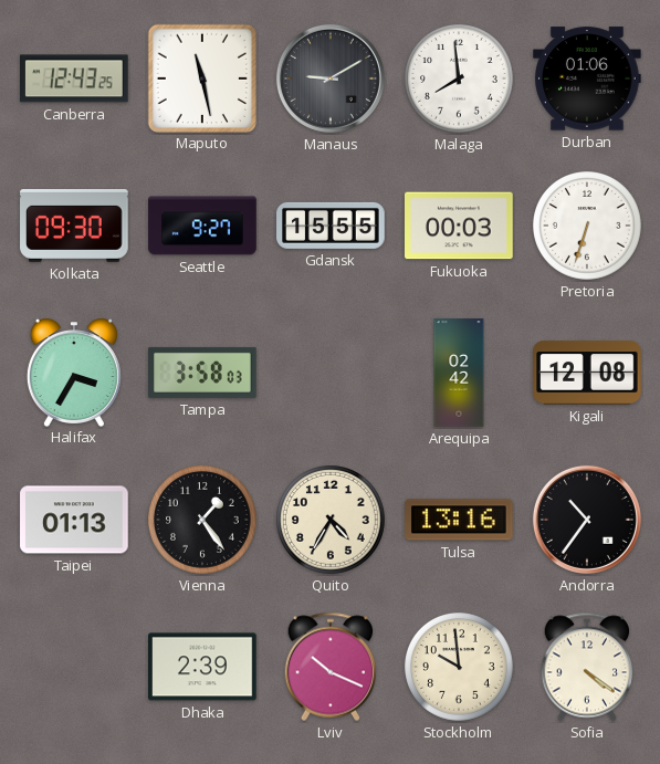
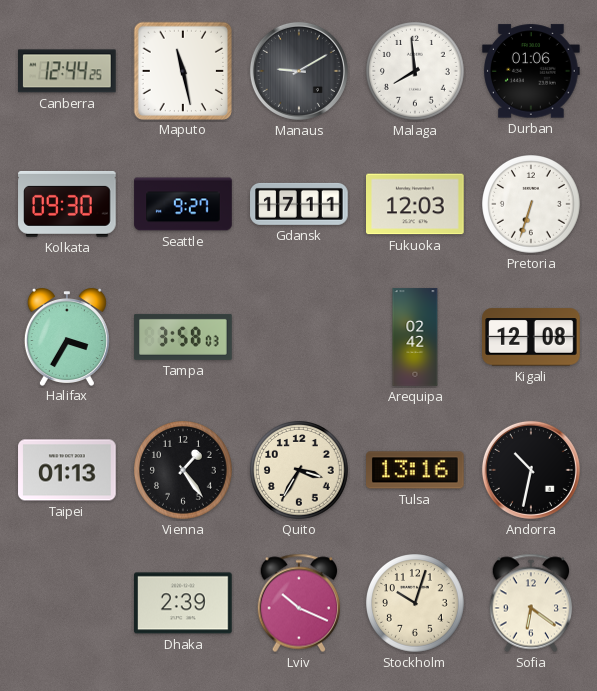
Canberra: 12:43 -> 12:44
Gdansk: 15:55 -> 17:11
Fukuoka: 00:03 -> 12:03
Quito: 4:35 -> 3:35
Andorra: 10:36 -> 10:32
Stockholm: 9:59 -> 10:03
Sofia: 4:21 -> 6:21
